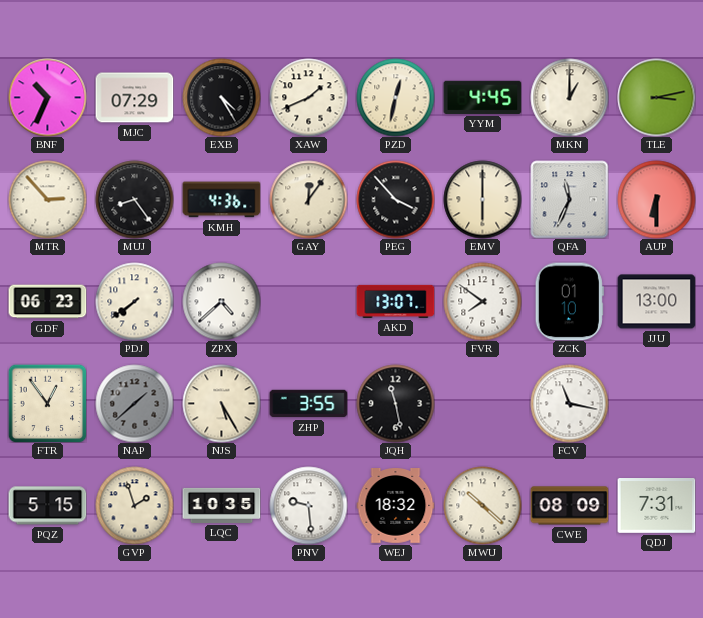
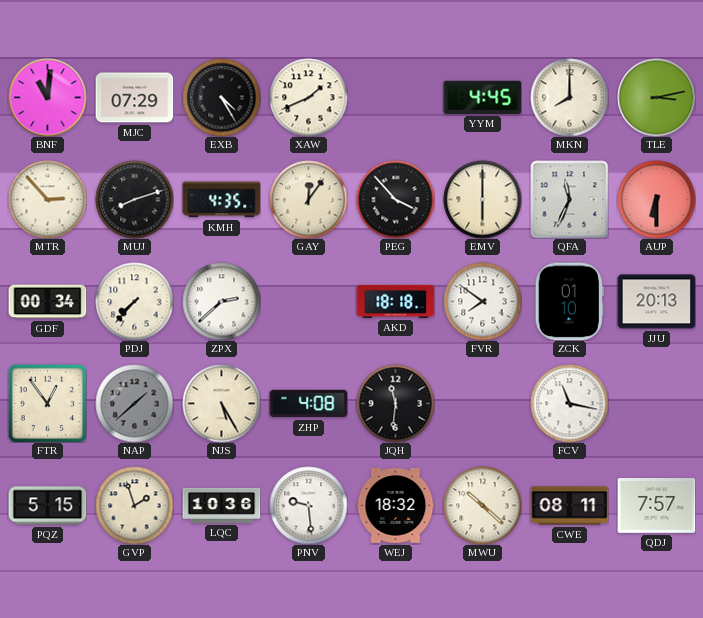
BNF: 10:34 -> 11:01
PZD: 12:32 -> none
MKN: 1:00 -> 8:00
MUJ: 8:24 -> 8:12
KMH: 4:36 -> 4:35
GDF: 06:23 -> 00:34
PDJ: 7:39 -> 7:37
ZPX: 4:38 -> 2:38
AKD: 13:07 -> 18:18
JJU: 13:00 -> 20:13
ZHP: 3:55 -> 4:08
JQH: 11:28 -> 11:31
LQC: 10:35 -> 10:36
CWE: 08:09 -> 08:11
QDJ: 7:31 -> 7:57
